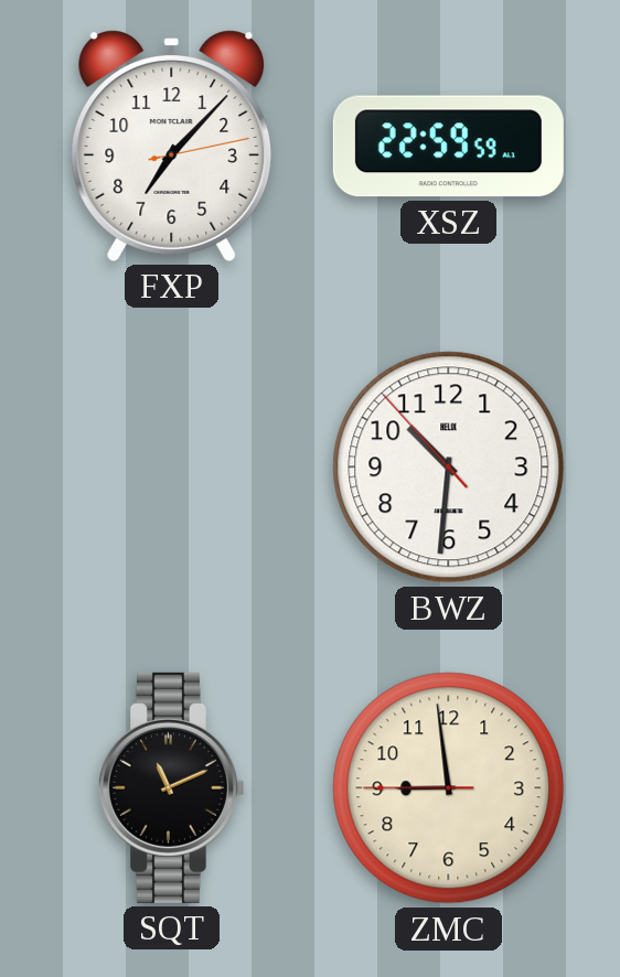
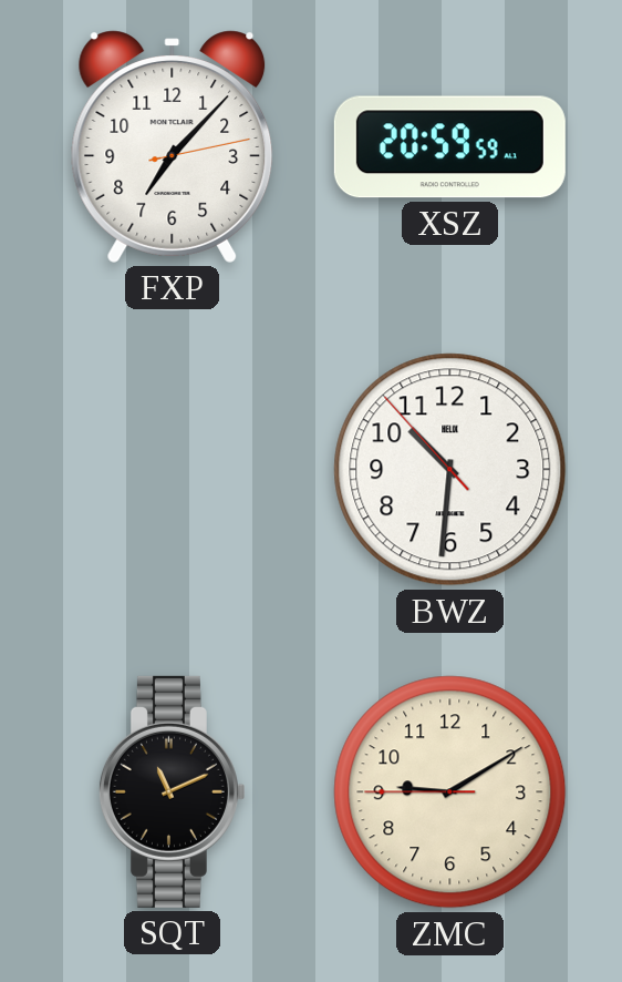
XSZ: 22:59 -> 20:59
ZMC: 8:58 -> 9:09
